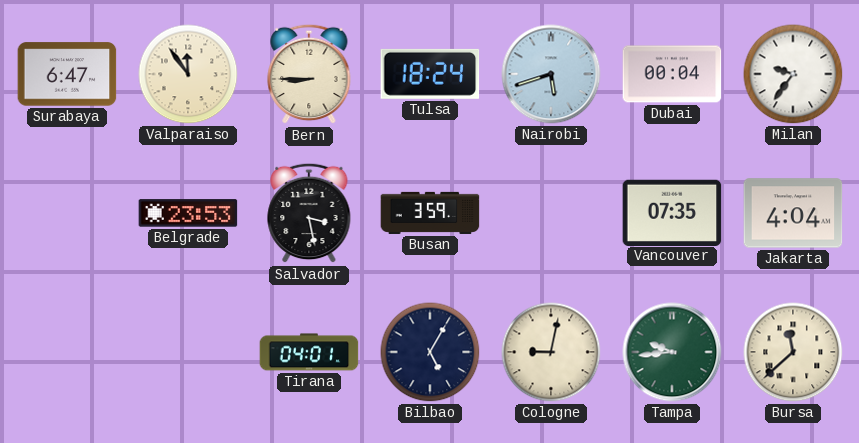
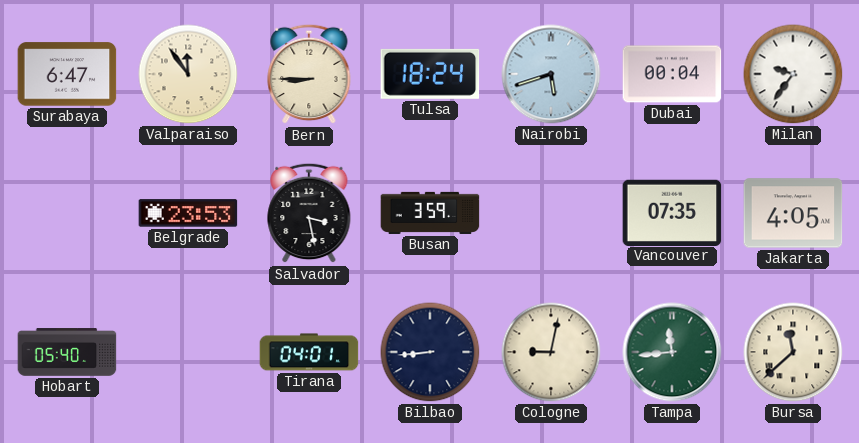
Jakarta: 4:04 -> 4:05
Hobart: none -> 05:40
Bilbao: 5:05 -> 8:44
Tampa: 9:44 -> 11:44
